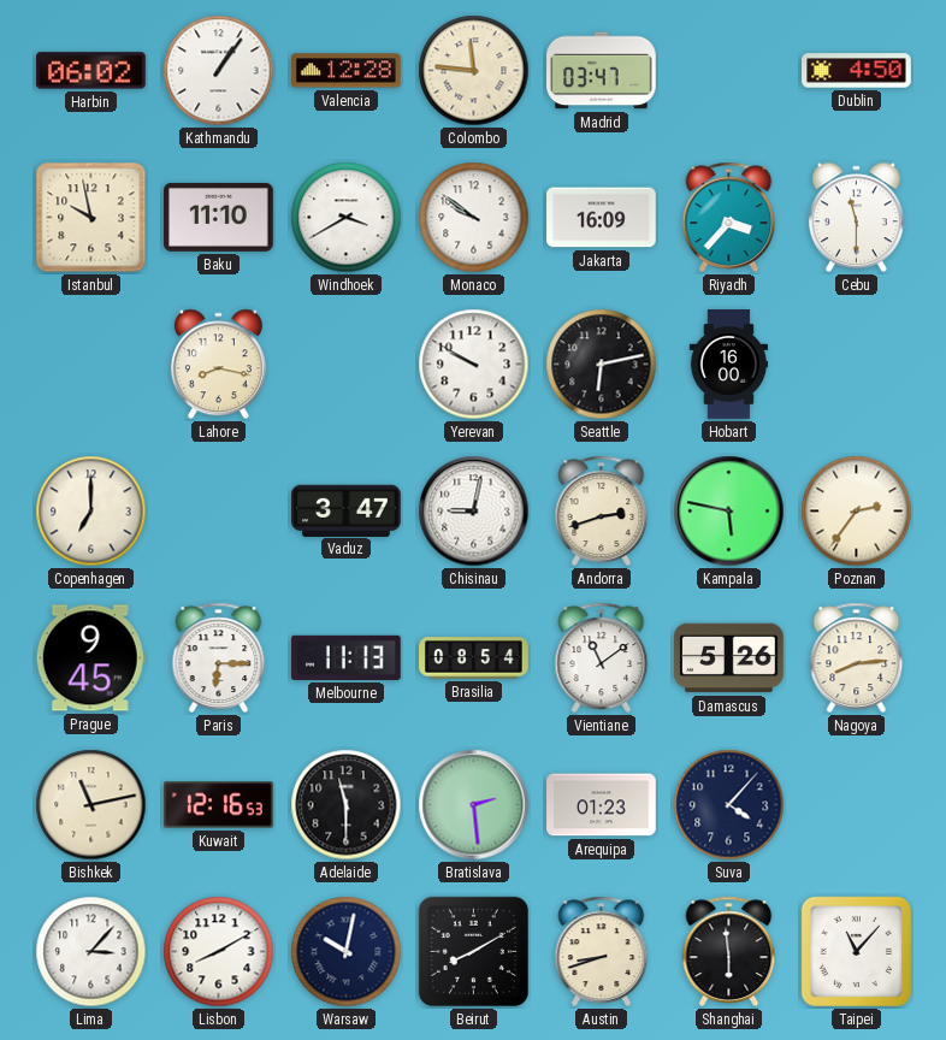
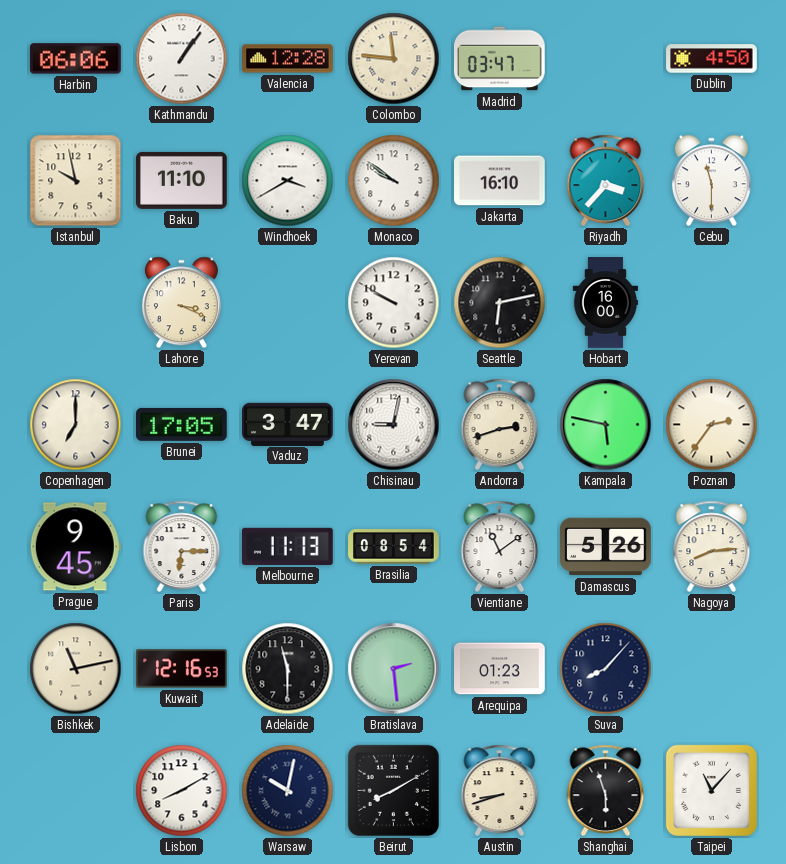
Harbin: 06:02 -> 06:06
Jakarta: 16:09 -> 16:10
Lahore: 8:17 -> 3:19
Brunei: none -> 17:05
Suva: 4:07 -> 8:07
Lima: 3:07 -> none
Shanghai: 5:59 -> 5:57
